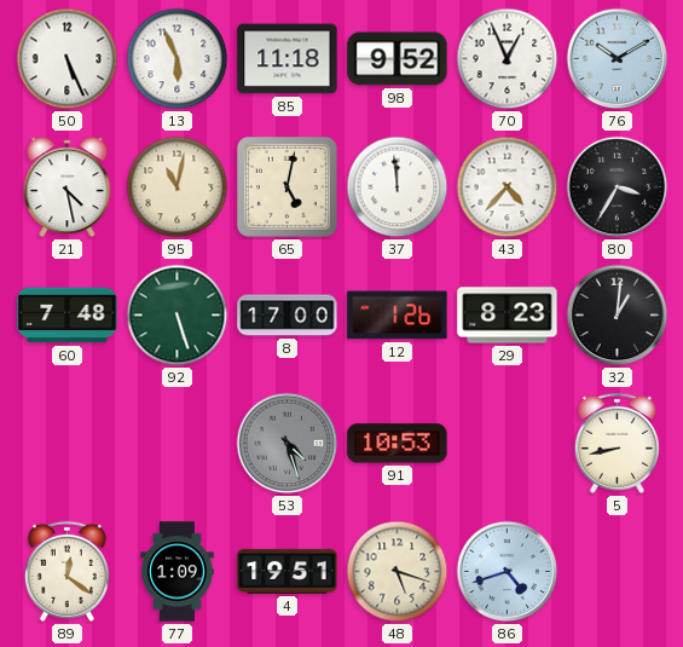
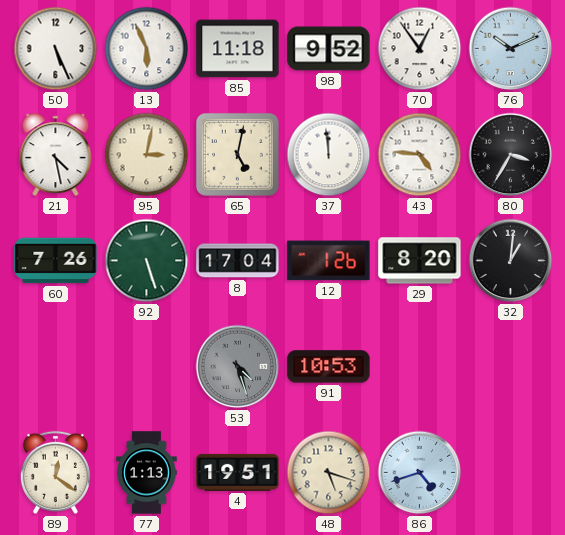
70: 12:56 -> 12:54
76: 10:10 -> 10:11
95: 11:02 -> 3:02
43: 4:37 -> 4:46
60: 7:48 -> 7:26
8: 17:00 -> 17:04
29: 8:23 -> 8:20
5: 8:43 -> none
77: 1:09 -> 1:13
